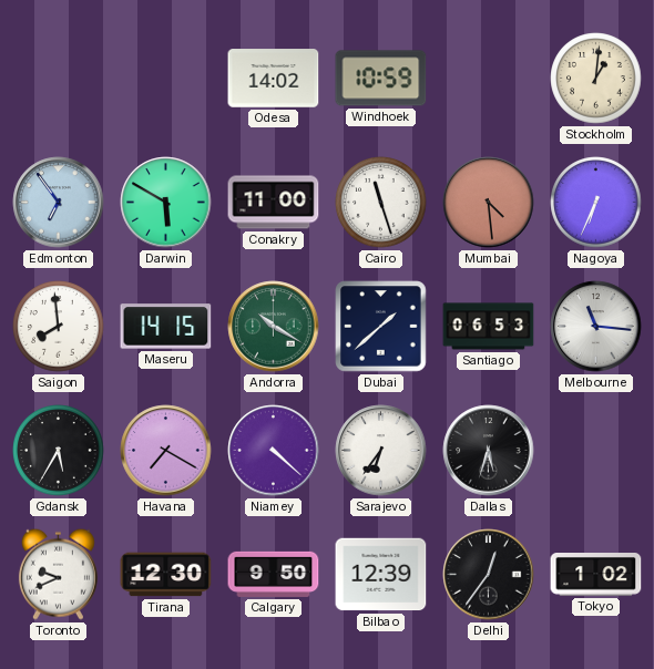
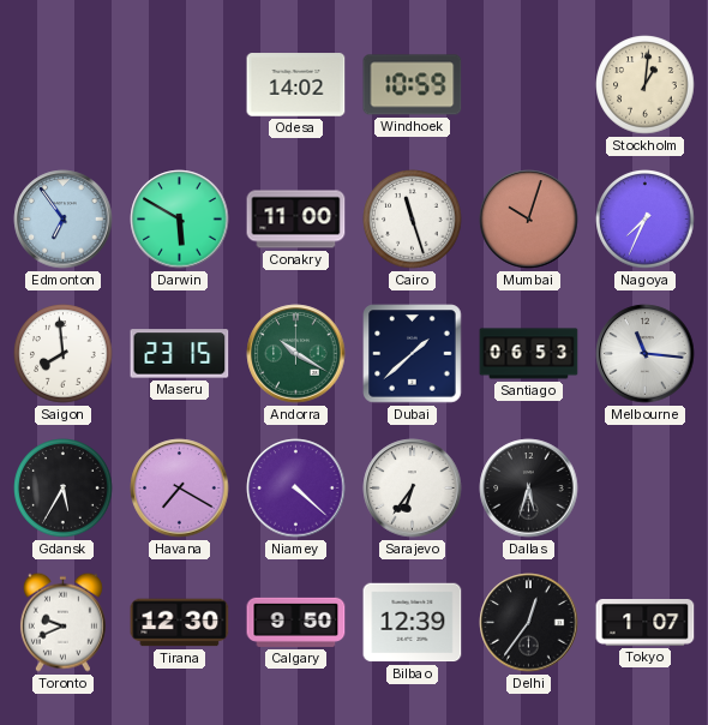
Mumbai: 4:29 -> 10:03
Nagoya: 6:34 -> 7:34
Maseru: 14:15 -> 23:15
Tokyo: 1:02 -> 1:07
